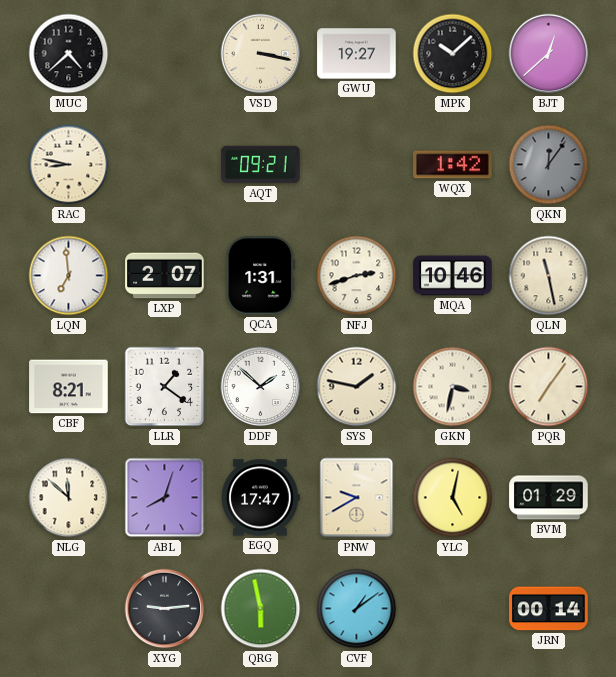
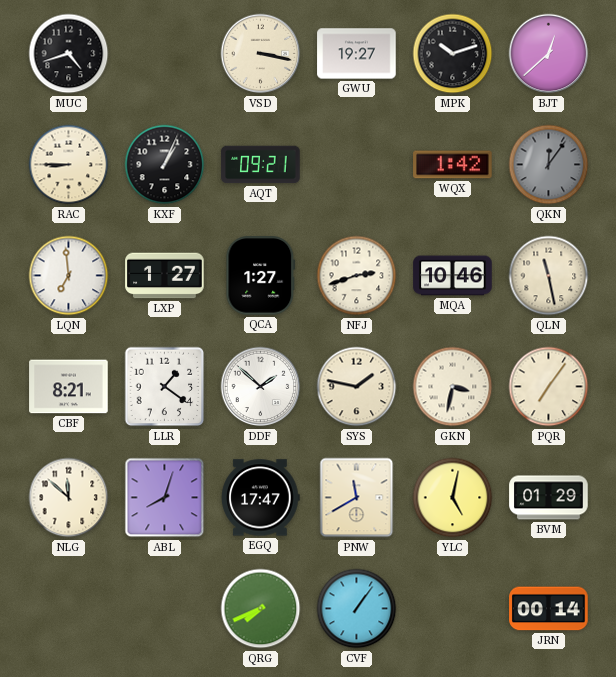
MUC: 4:38 -> 4:42
MPK: 10:08 -> 10:12
RAC: 8:47 -> 8:45
KXF: none -> 1:04
LXP: 2:07 -> 1:27
QCA: 1:31 -> 1:27
PNW: 9:40 -> 11:40
XYG: 9:14 -> none
QRG: 5:58 -> 7:41
CVF: 1:09 -> 1:06
